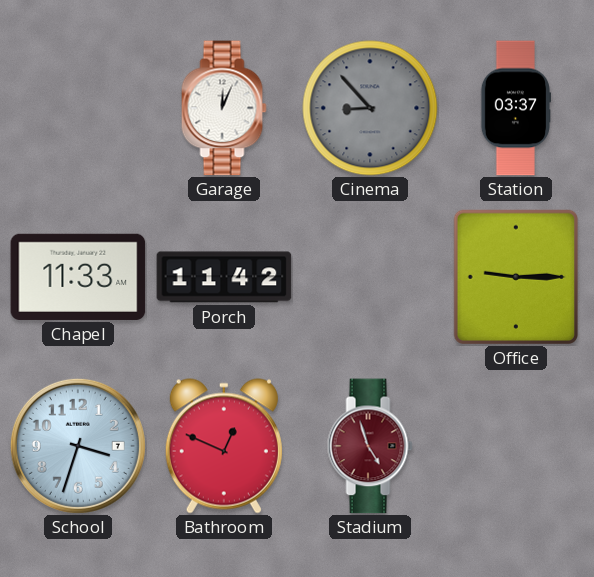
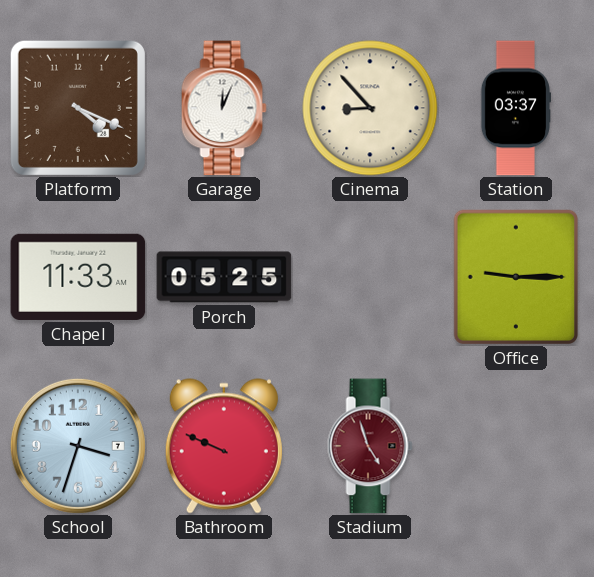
Platform: none -> 4:19
Cinema dial: grey -> cream
Porch: 11:42 -> 05:25
Bathroom: 12:49 -> 9:49
